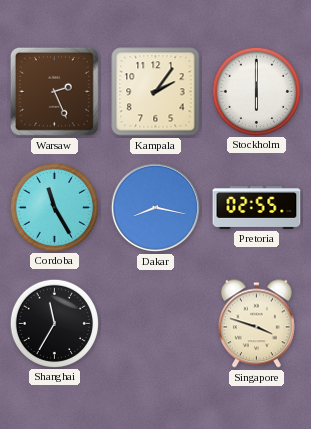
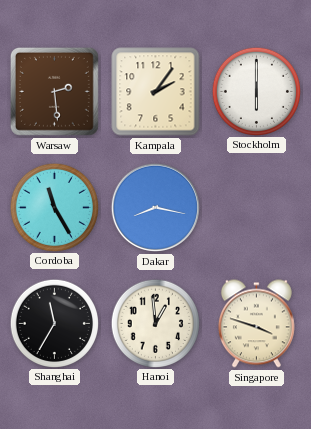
Warsaw: 2:26 -> 2:29
Pretoria: 02:55 -> none
Hanoi: none -> 12:59
